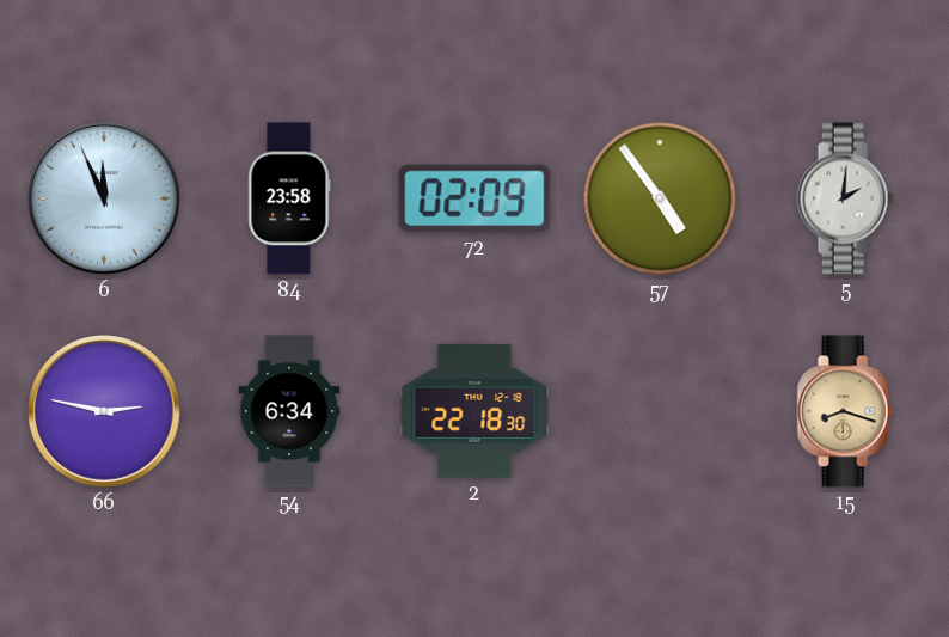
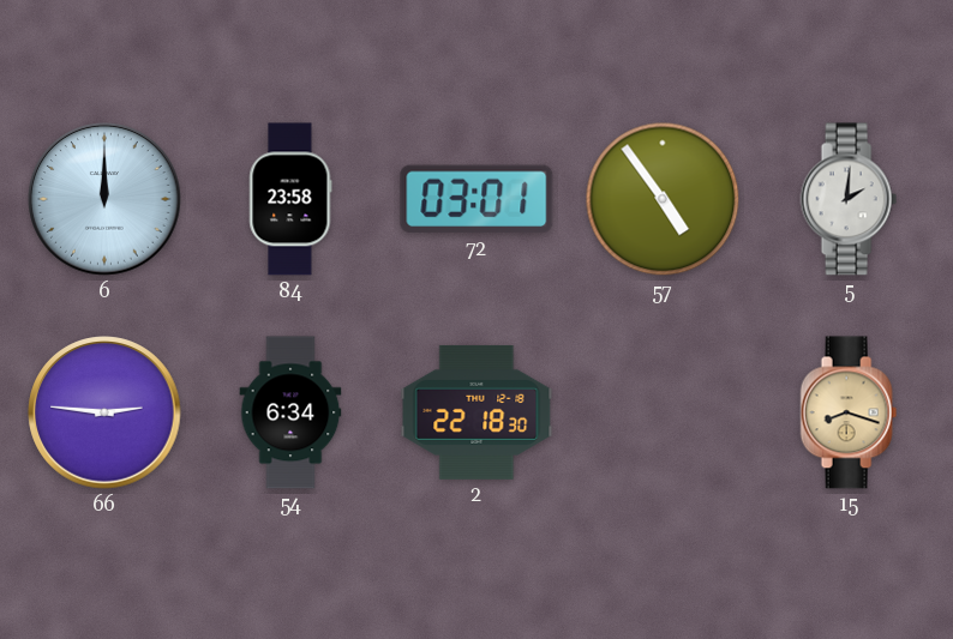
6: 11:56 -> 12:00
72: 02:09 -> 03:01
66: 2:47 -> 2:46
